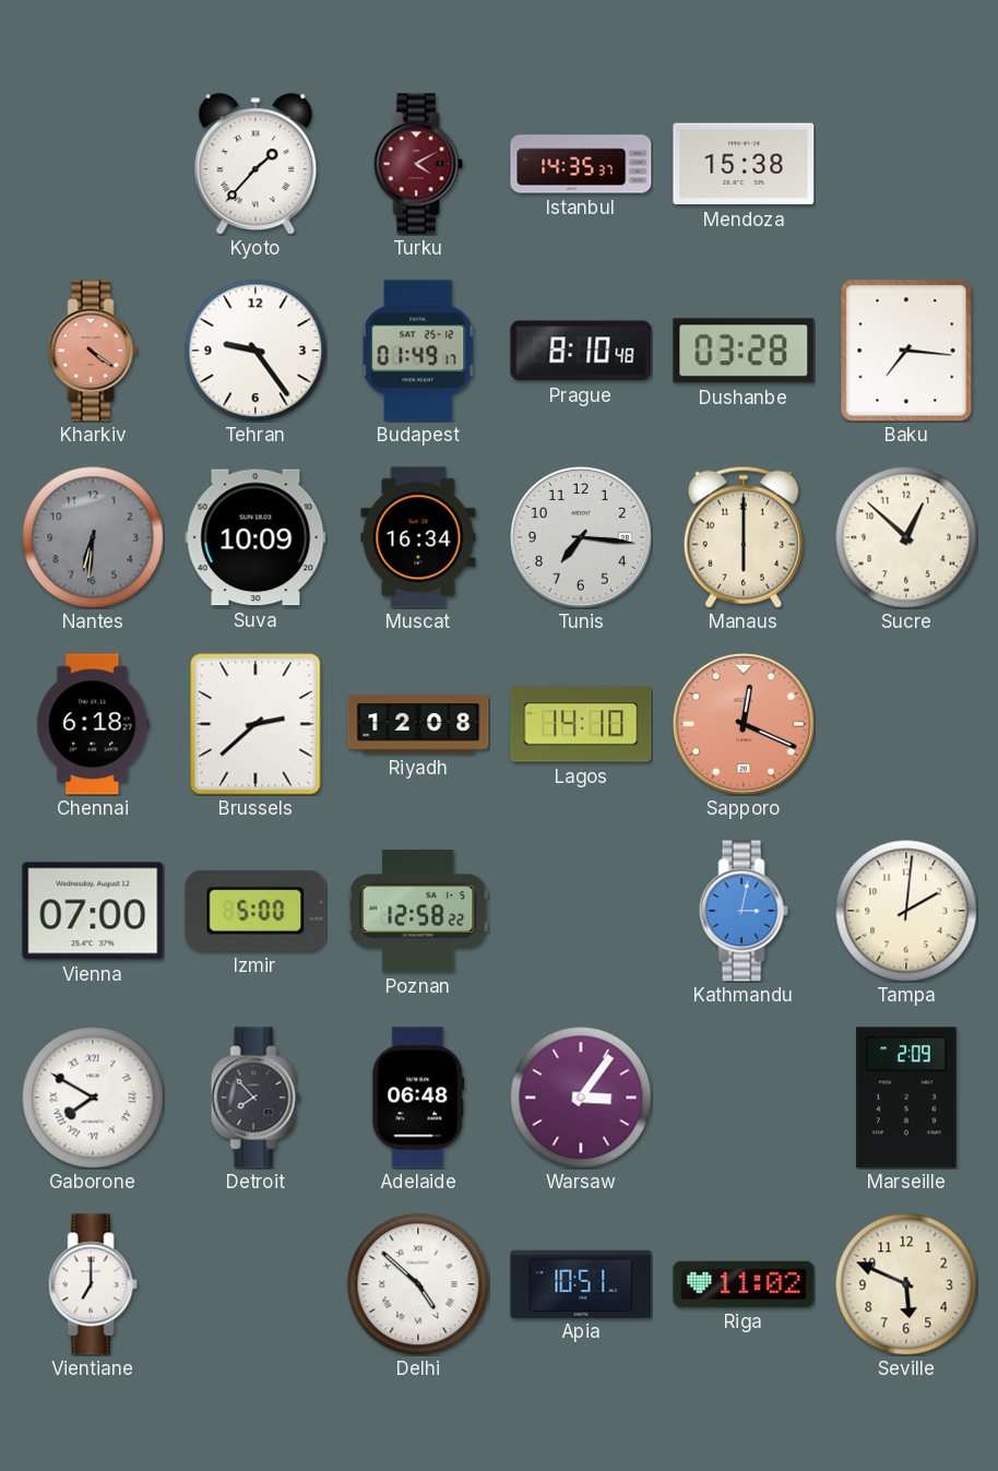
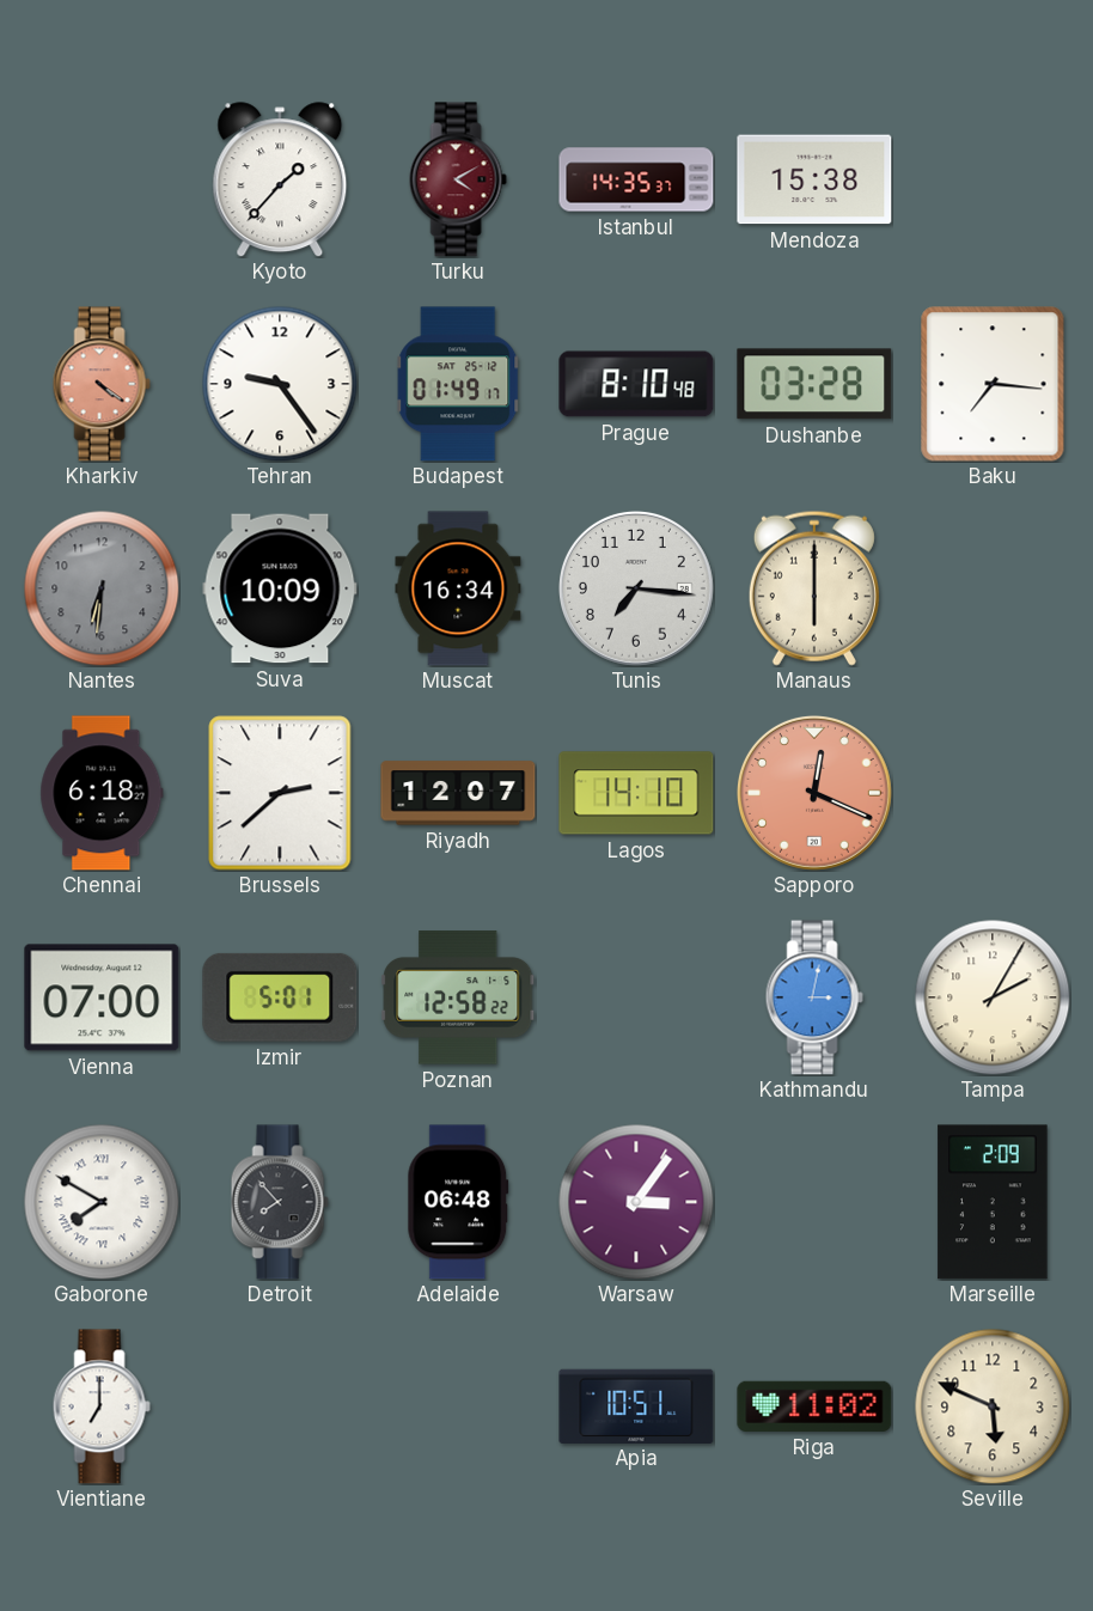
Sucre: 12:52 -> none
Riyadh: 12:08 -> 12:07
Izmir: 5:00 -> 5:01
Tampa: 2:01 -> 2:05
Delhi: 4:52 -> none
